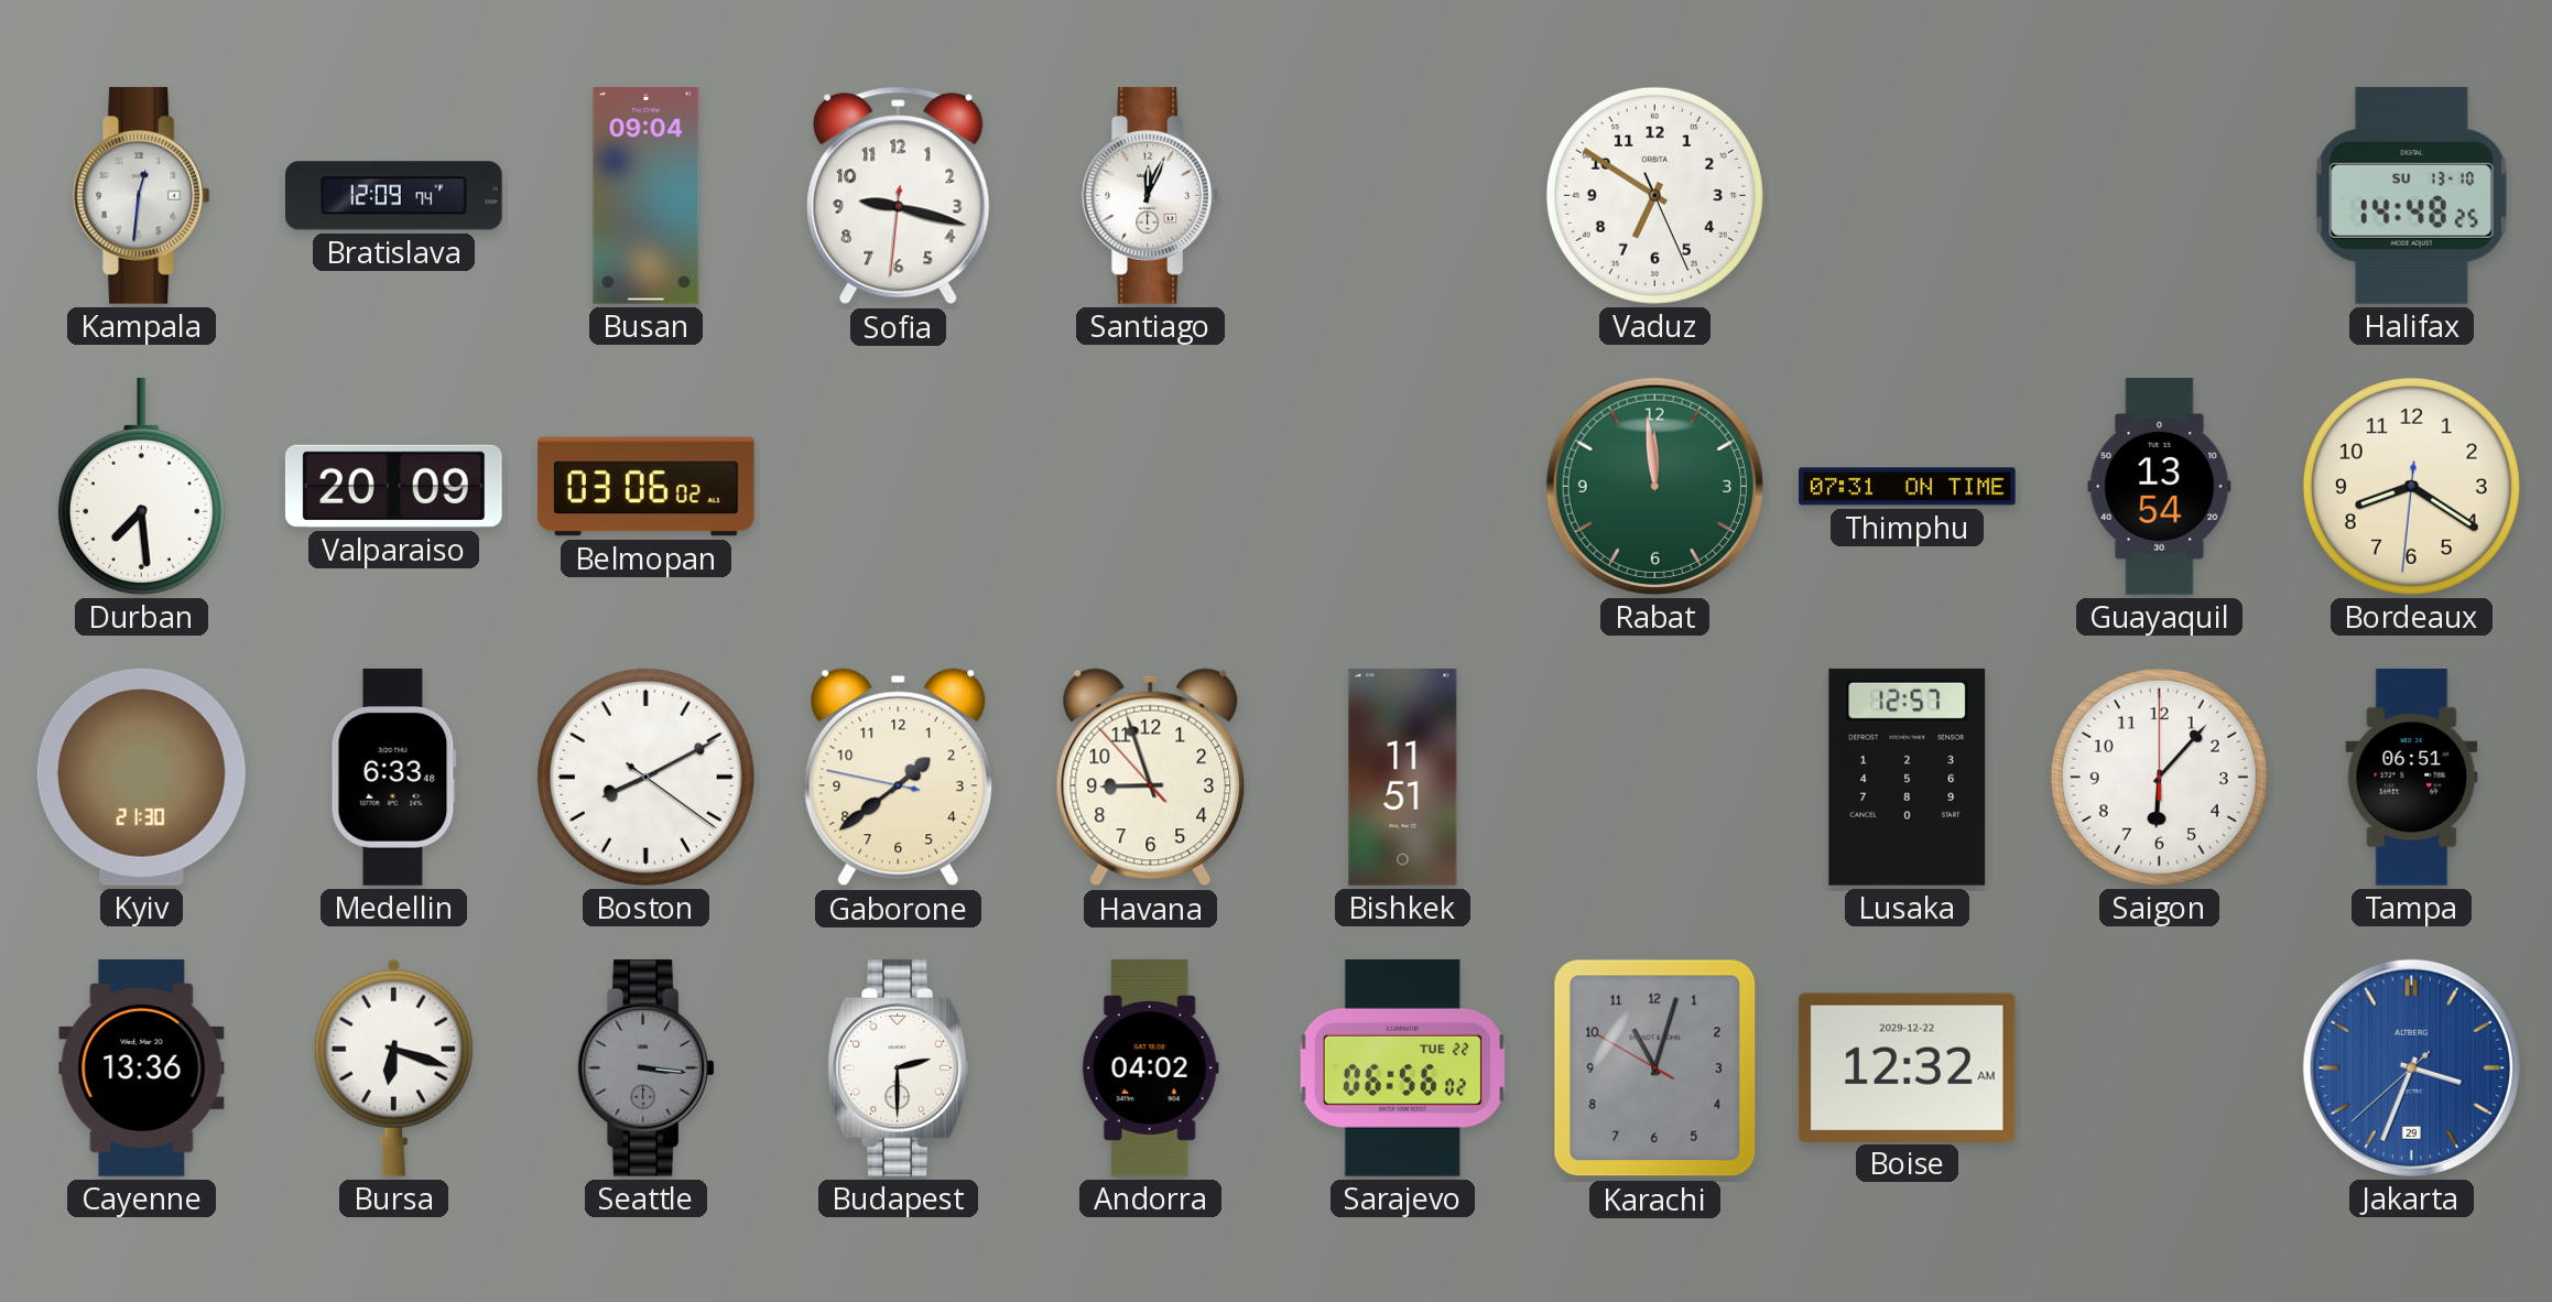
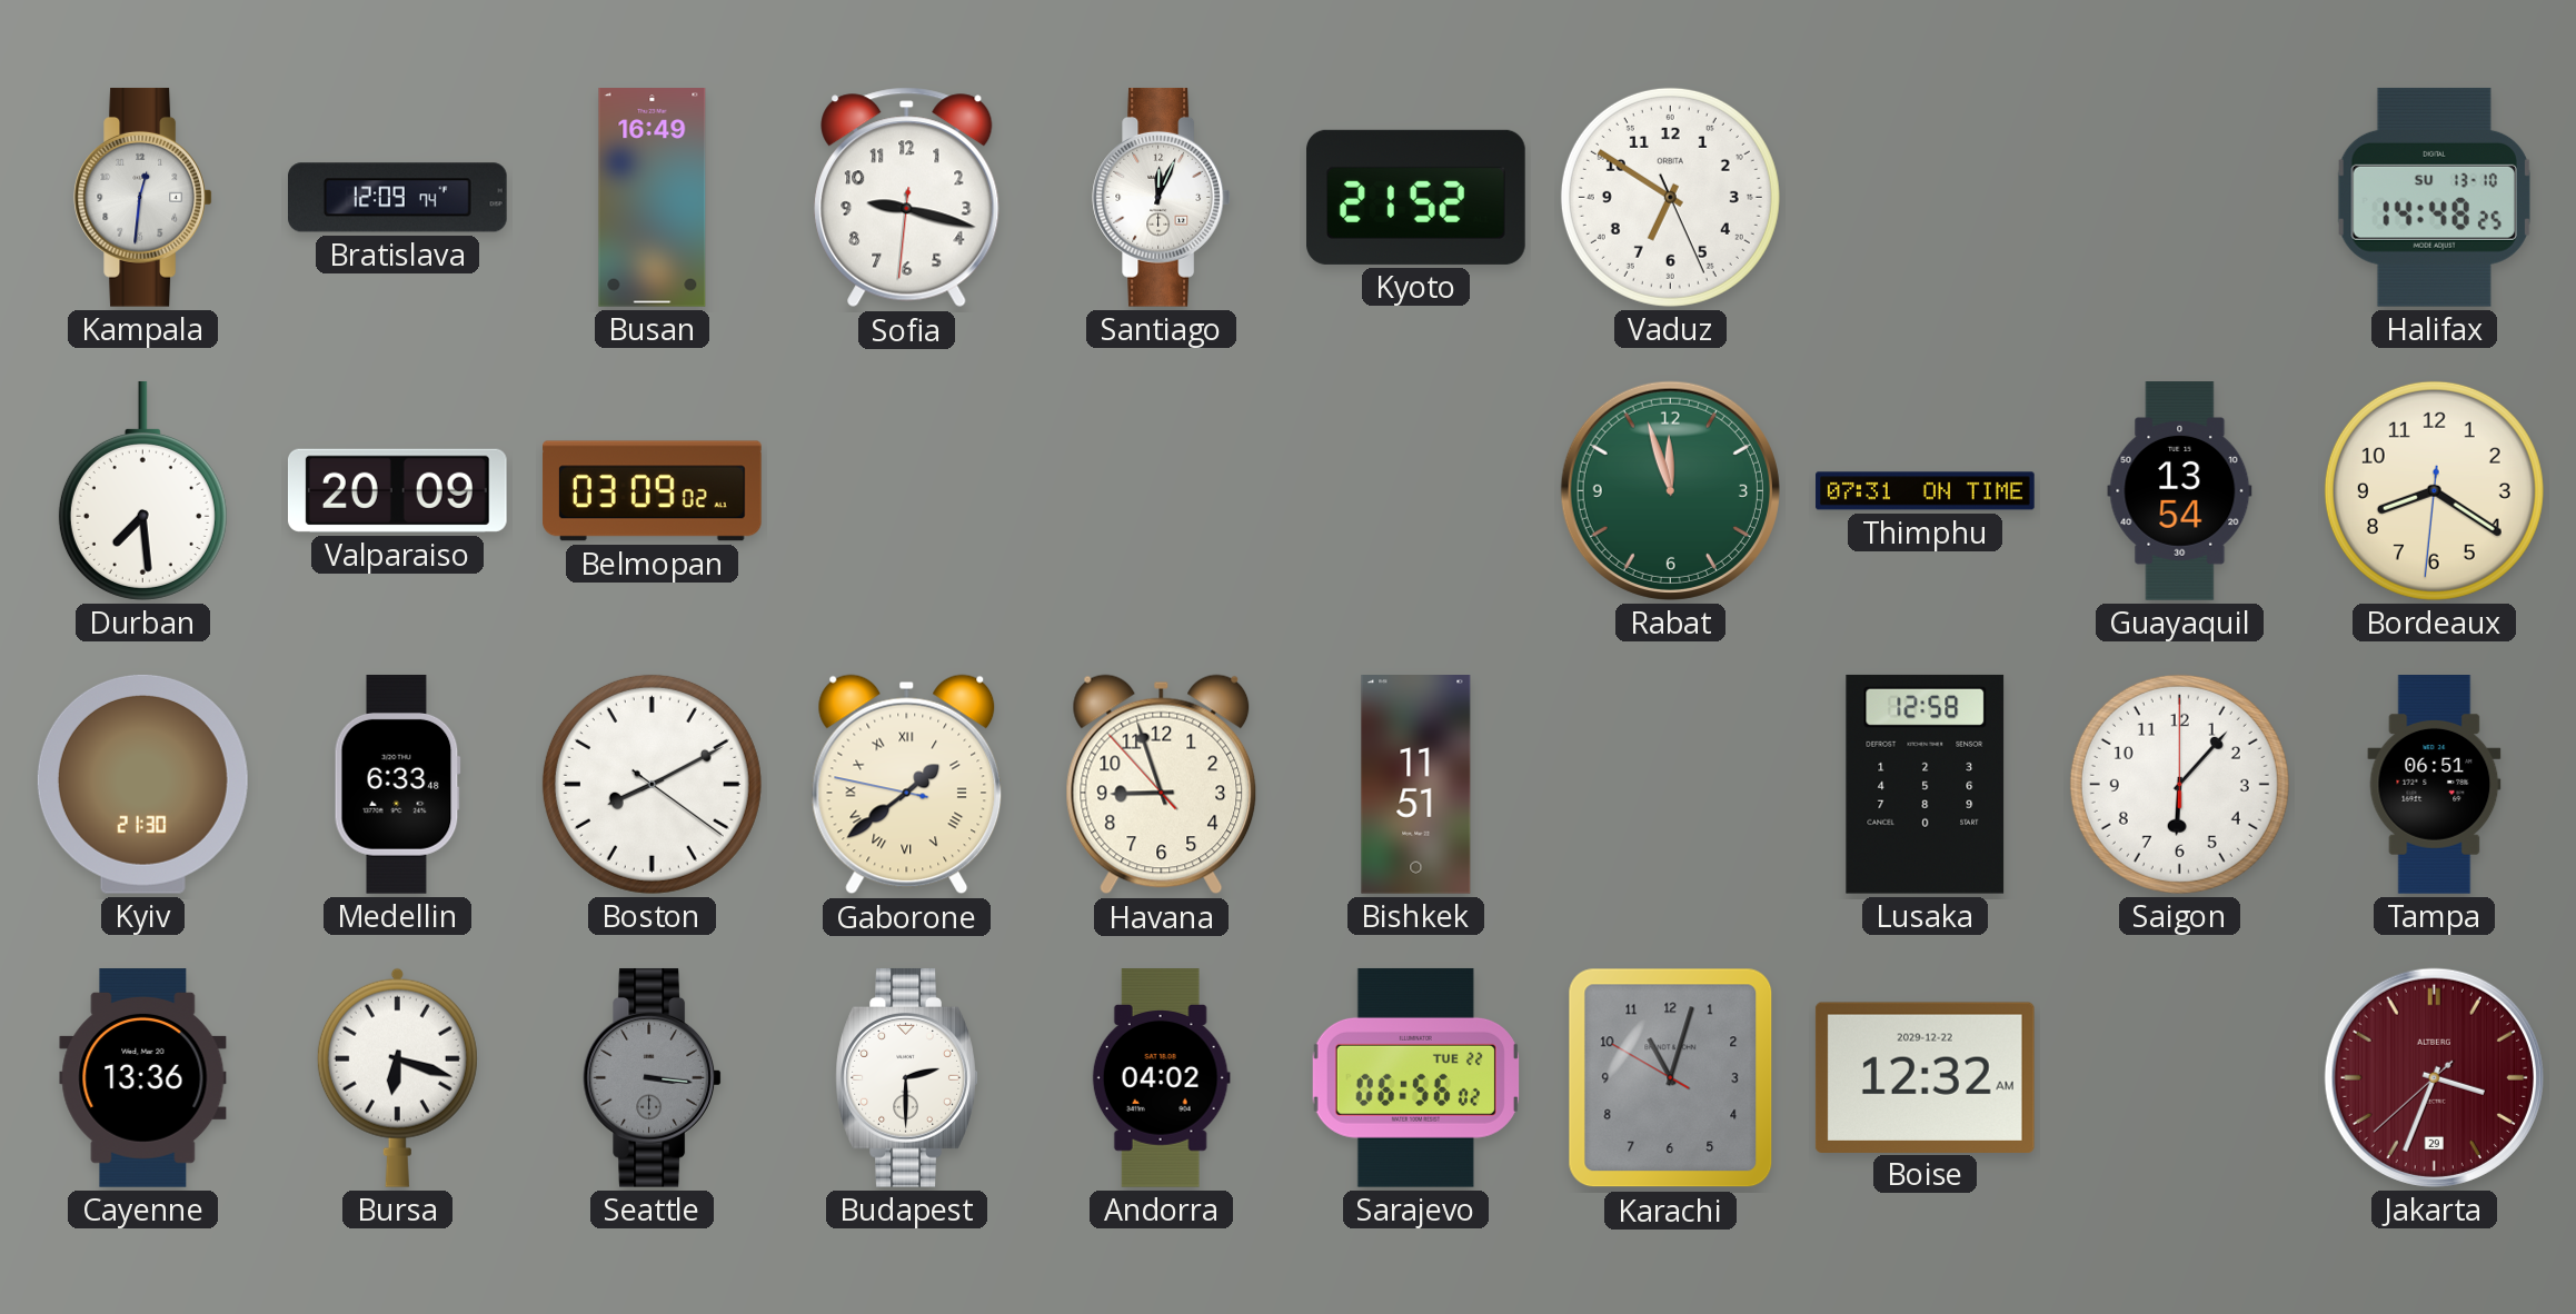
Busan: 09:04 -> 16:49
Kyoto: none -> 21:52
Belmopan: 03:06 -> 03:09
Rabat: 11:59 -> 11:57
Gaborone numerals: Arabic -> Roman
Lusaka: 12:57 -> 12:58
Jakarta dial: blue -> burgundy
